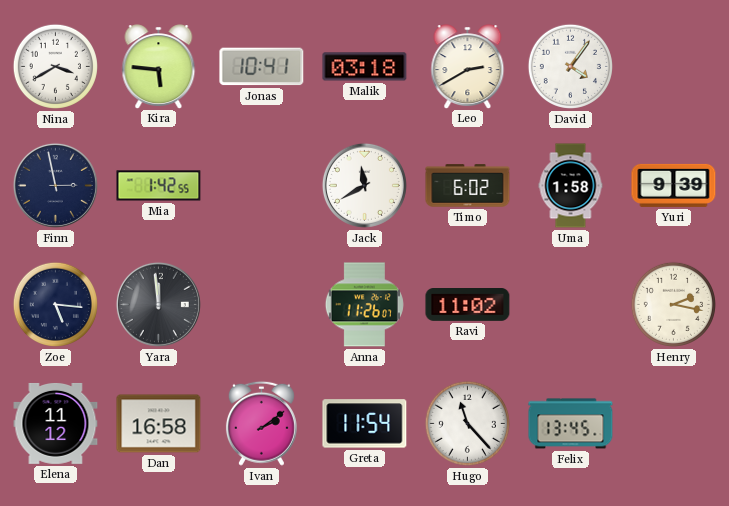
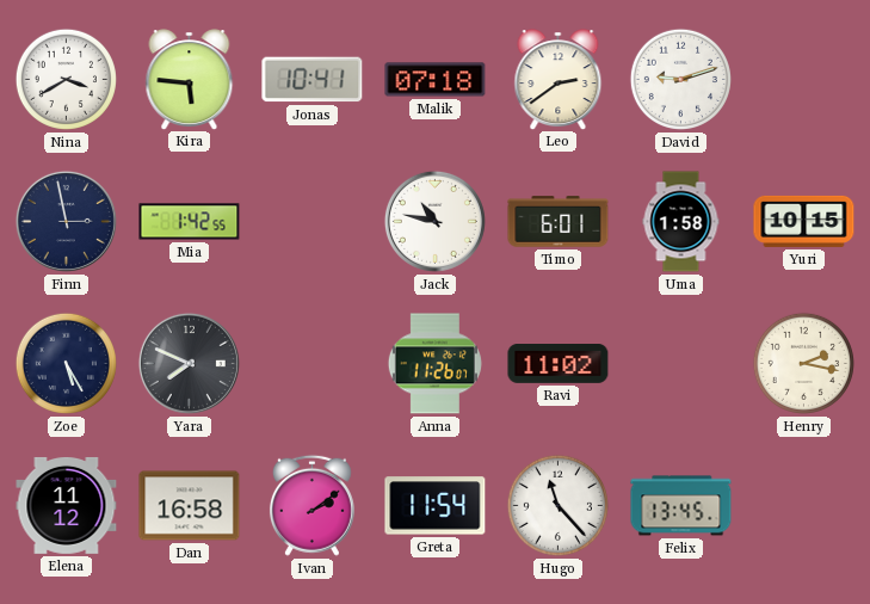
Malik: 03:18 -> 07:18
Leo: 2:40 -> 2:39
David: 4:06 -> 9:12
Jack: 11:40 -> 10:47
Timo: 6:02 -> 6:01
Yuri: 9:39 -> 10:15
Zoe: 5:16 -> 5:25
Yara: 11:59 -> 7:49
